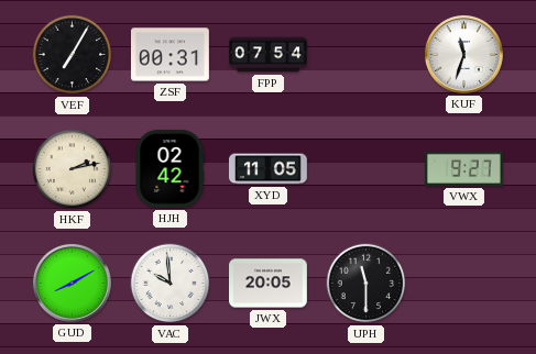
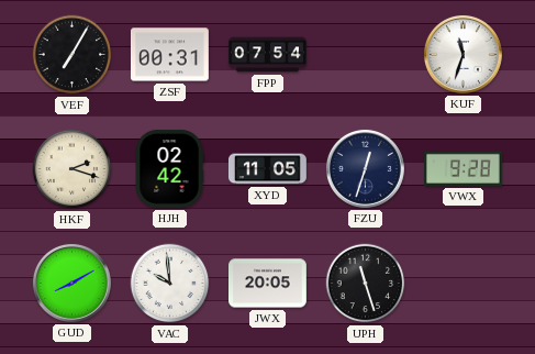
HKF: 2:13 -> 2:18
FZU: none -> 12:33
VWX: 9:27 -> 9:28
UPH: 11:30 -> 11:27
